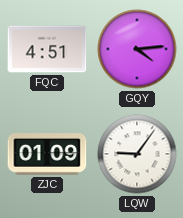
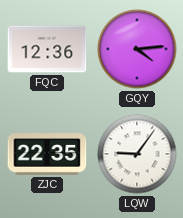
FQC: 4:51 -> 12:36
ZJC: 01:09 -> 22:35
